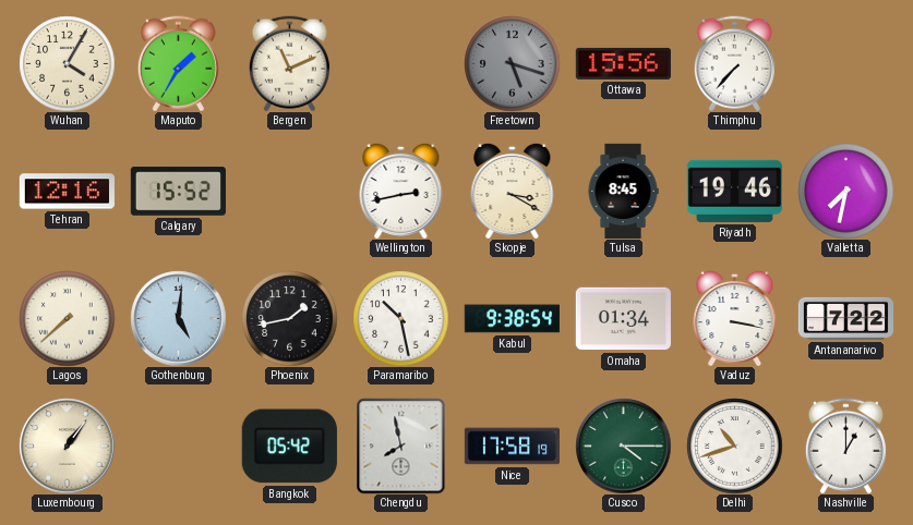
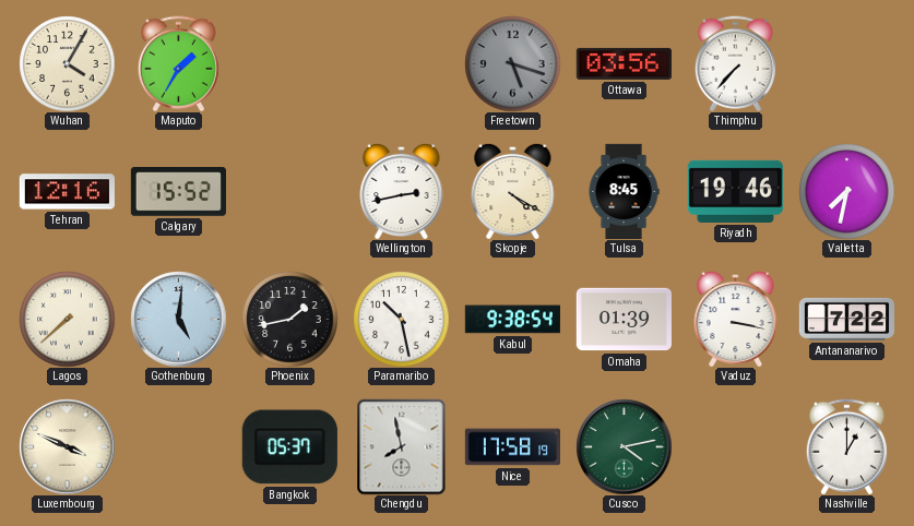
Bergen: 11:11 -> none
Ottawa: 15:56 -> 03:56
Skopje: 3:20 -> 4:20
Omaha: 01:34 -> 01:39
Luxembourg: 1:06 -> 3:49
Bangkok: 05:42 -> 05:37
Cusco: 4:15 -> 4:13
Delhi: 10:42 -> none
